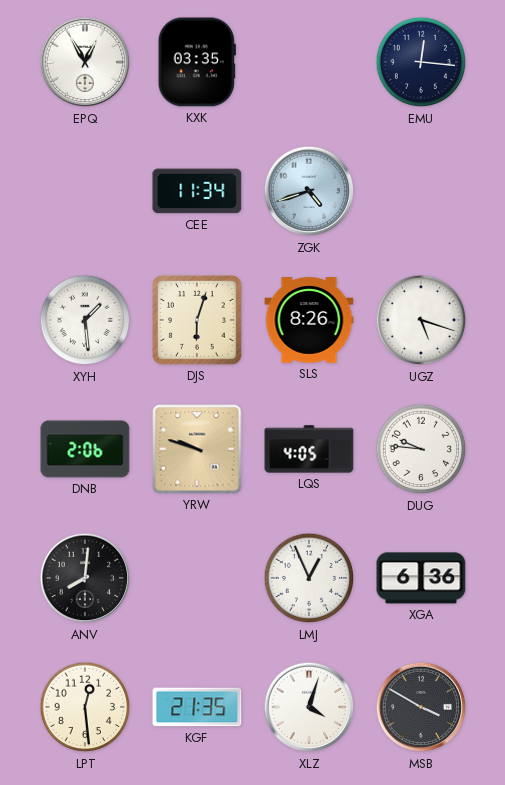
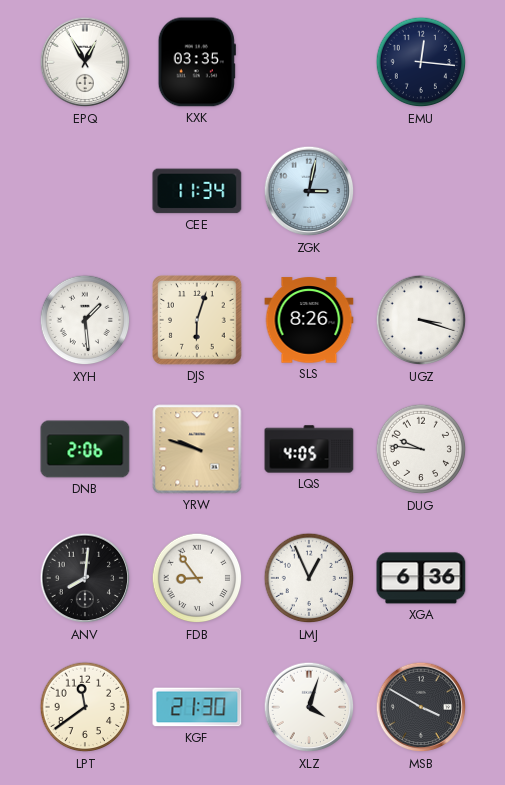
ZGK: 4:42 -> 3:02
UGZ: 5:18 -> 3:18
FDB: none -> 8:54
LPT: 12:29 -> 11:39
KGF: 21:35 -> 21:30
